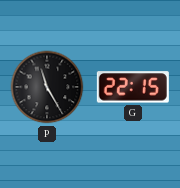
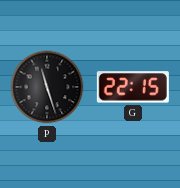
P: 11:25 -> 11:27
